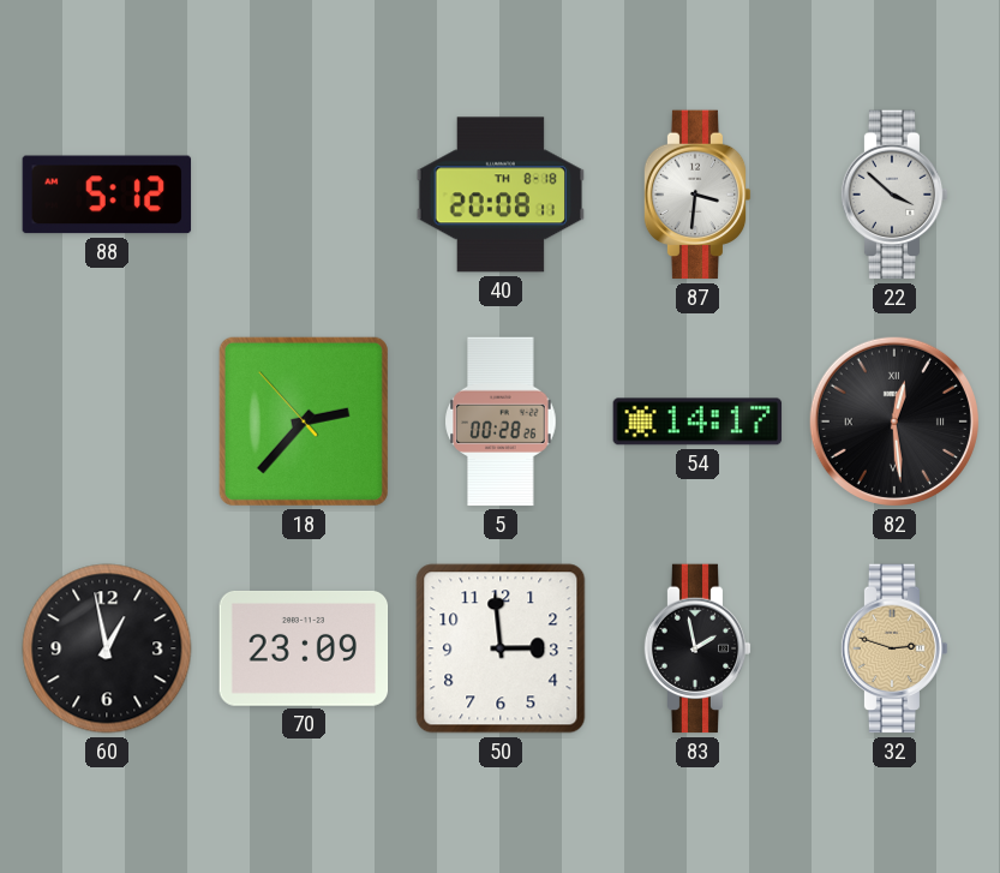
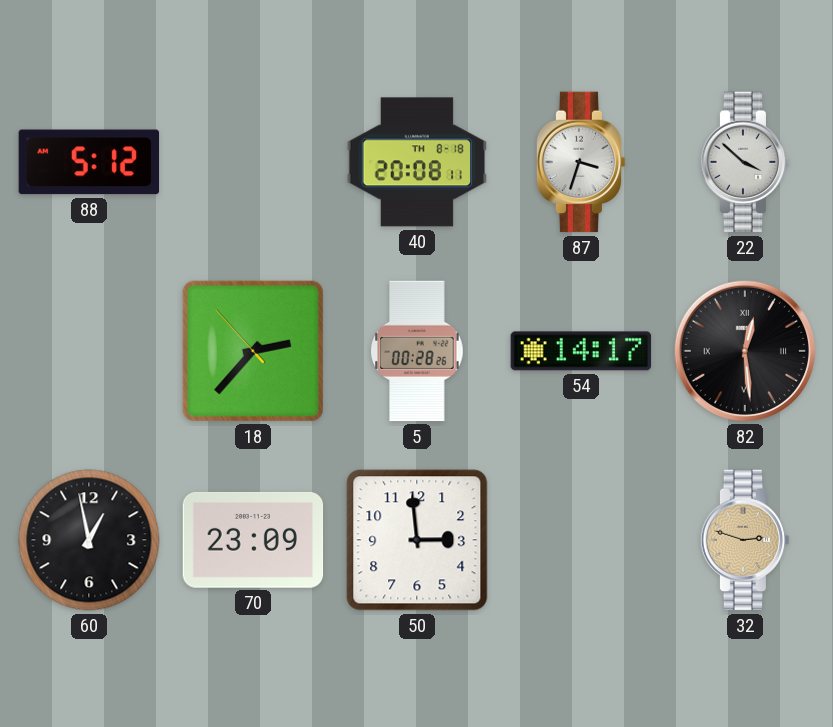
87: 3:31 -> 3:33
83: 1:58 -> none
